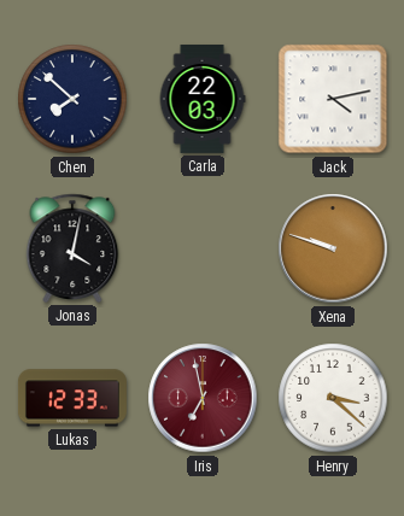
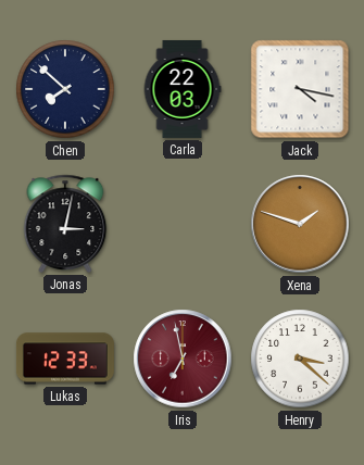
Jack: 4:13 -> 4:17
Jonas: 4:02 -> 3:02
Xena: 9:48 -> 1:48
